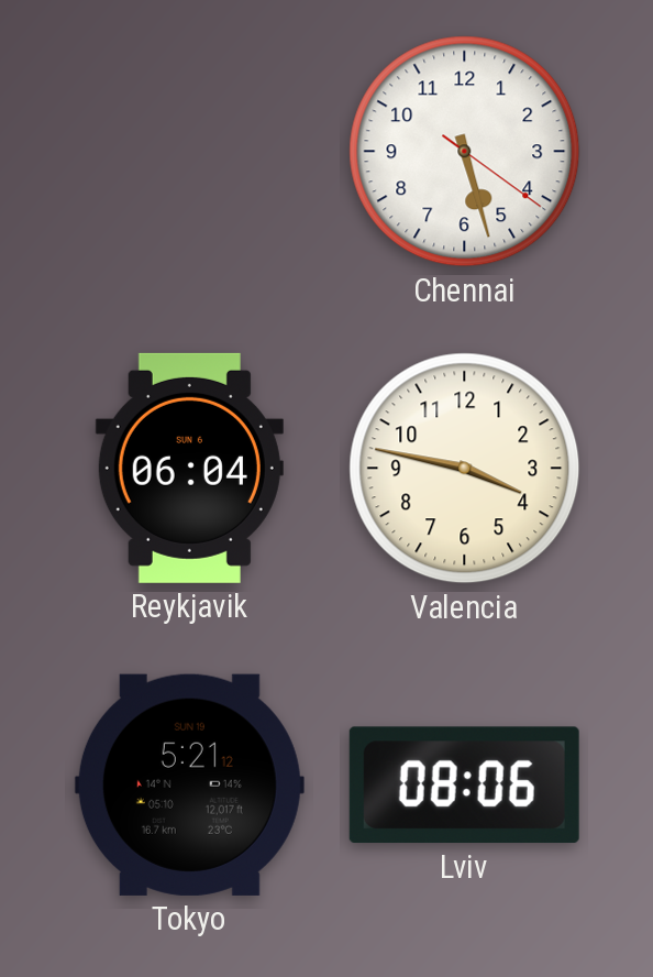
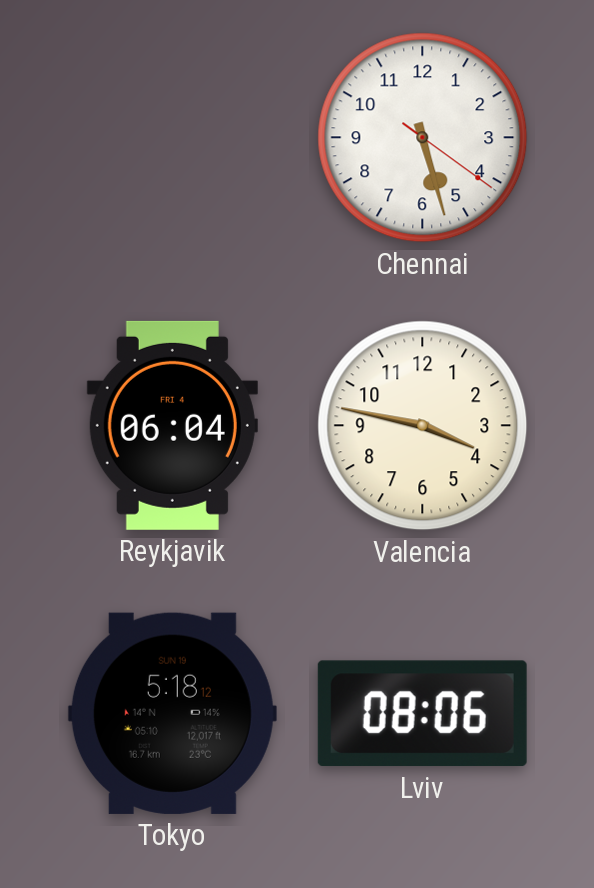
Reykjavik date: SUN 6 -> FRI 4
Tokyo: 5:21 -> 5:18
